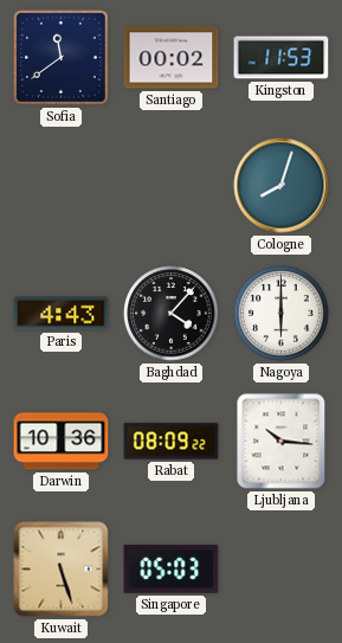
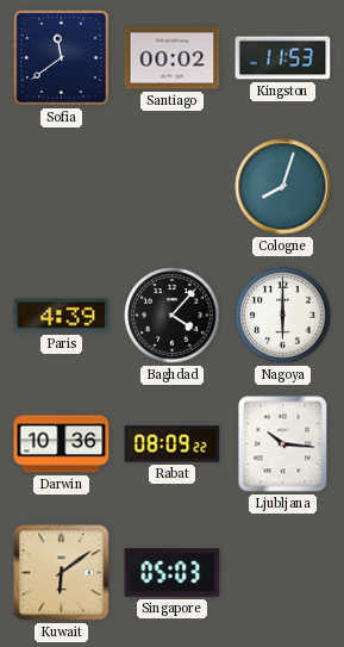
Paris: 4:43 -> 4:39
Kuwait: 5:27 -> 6:09
